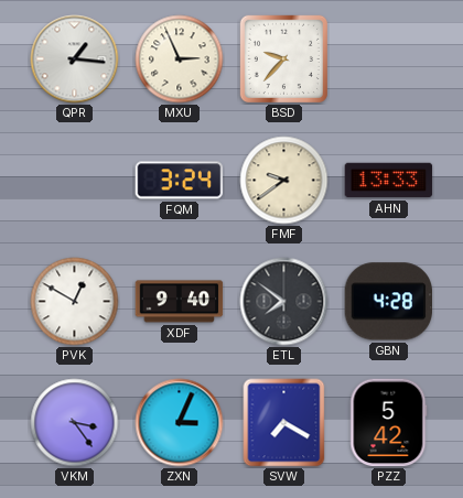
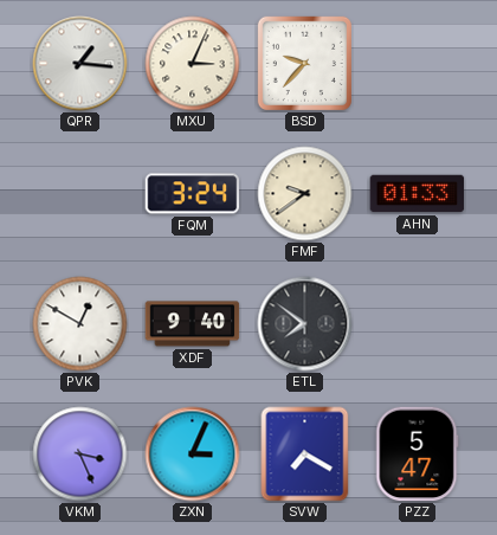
MXU: 2:56 -> 3:04
AHN: 13:33 -> 01:33
GBN: 4:28 -> none
VKM: 3:24 -> 3:26
PZZ: 5:42 -> 5:47
